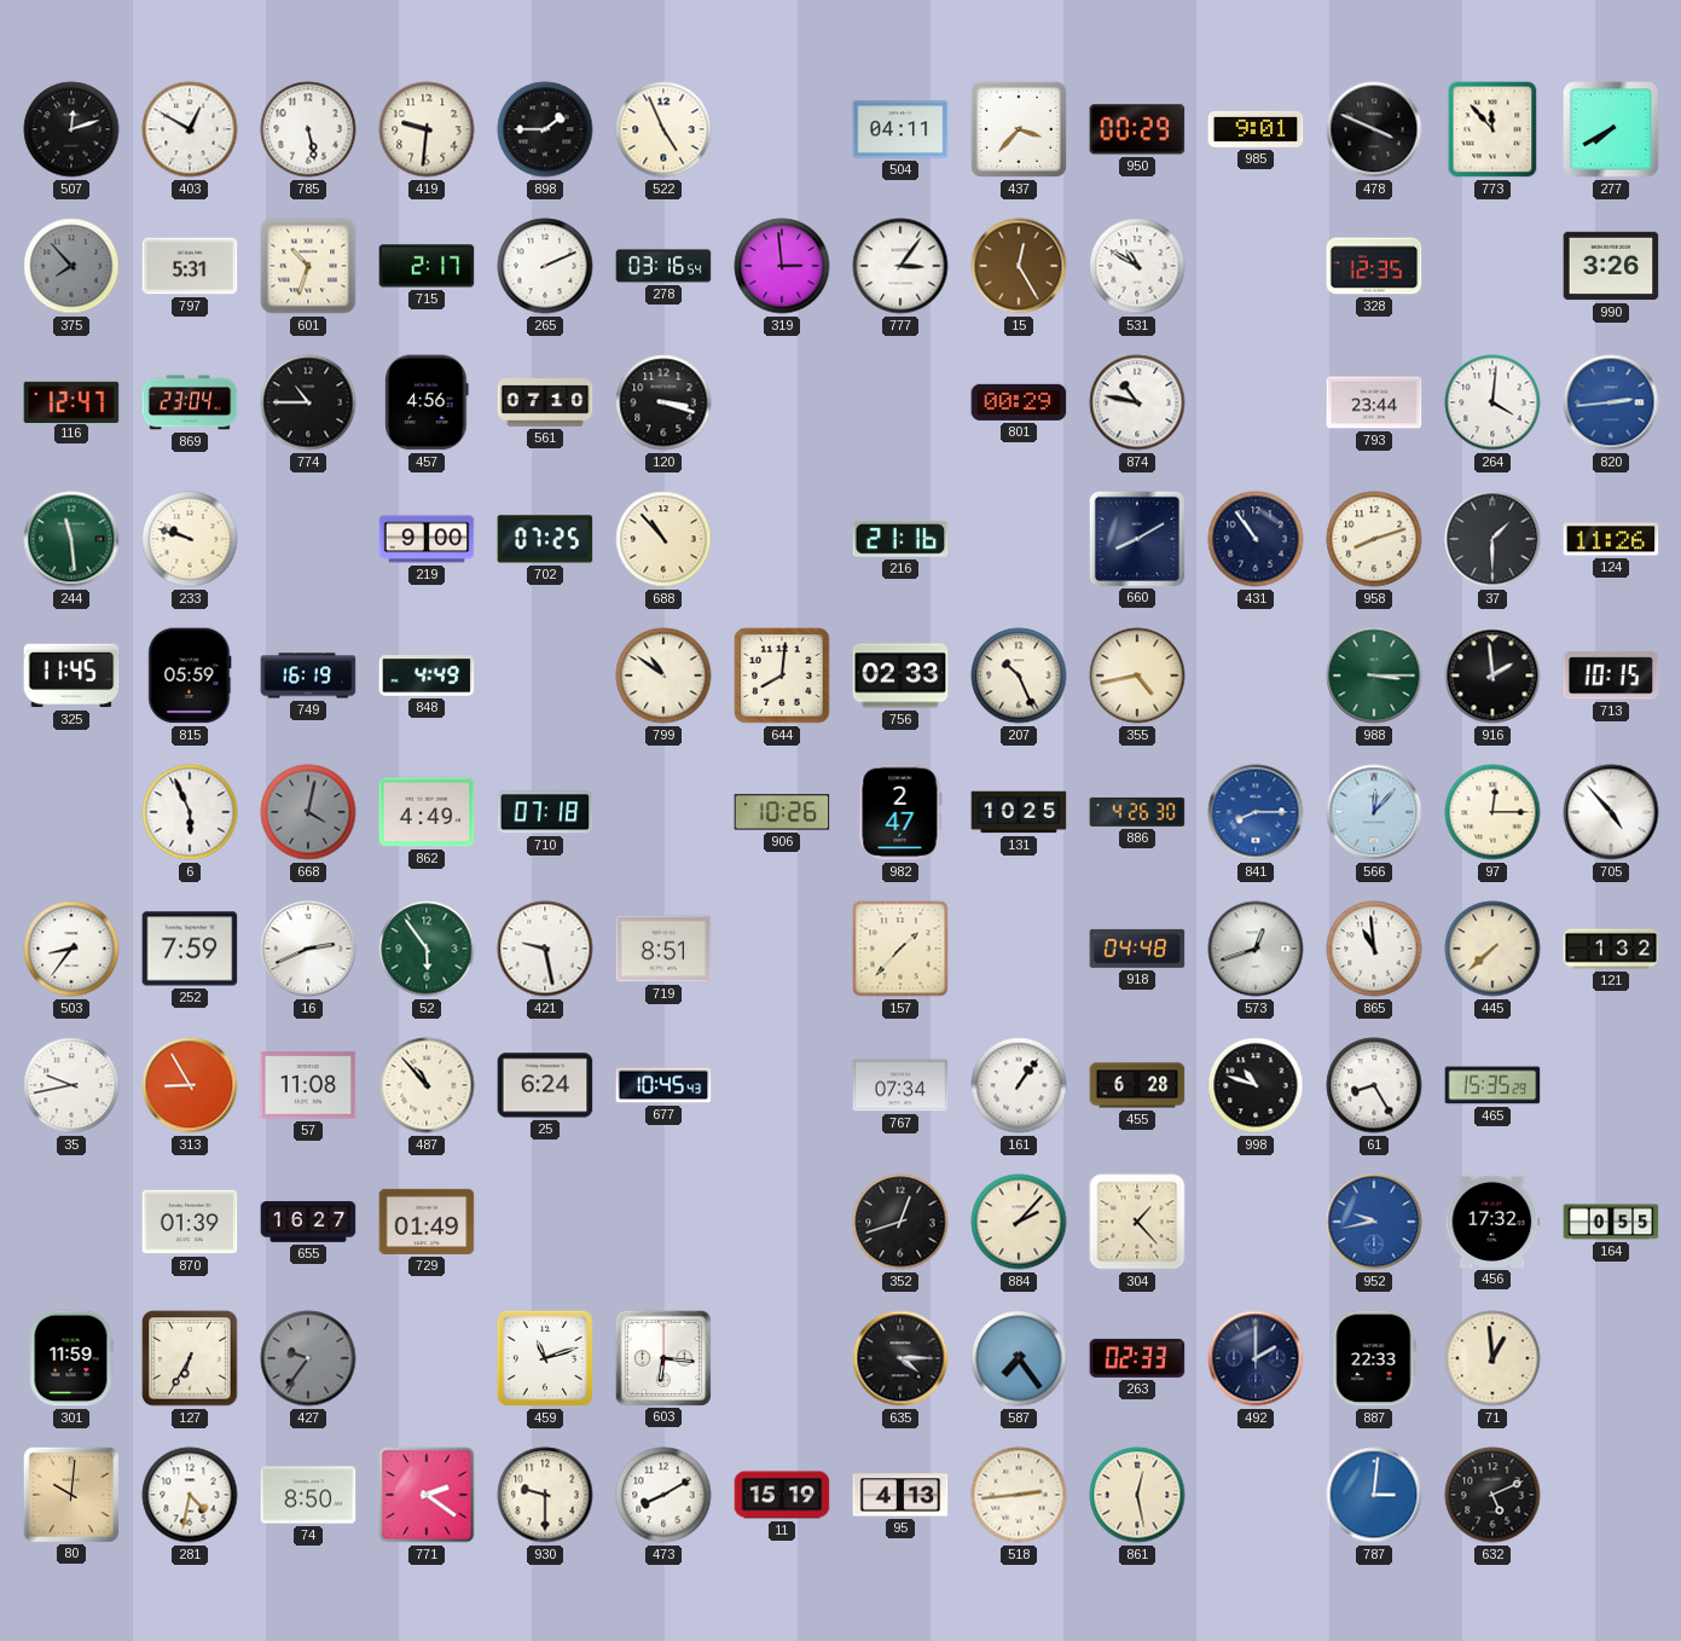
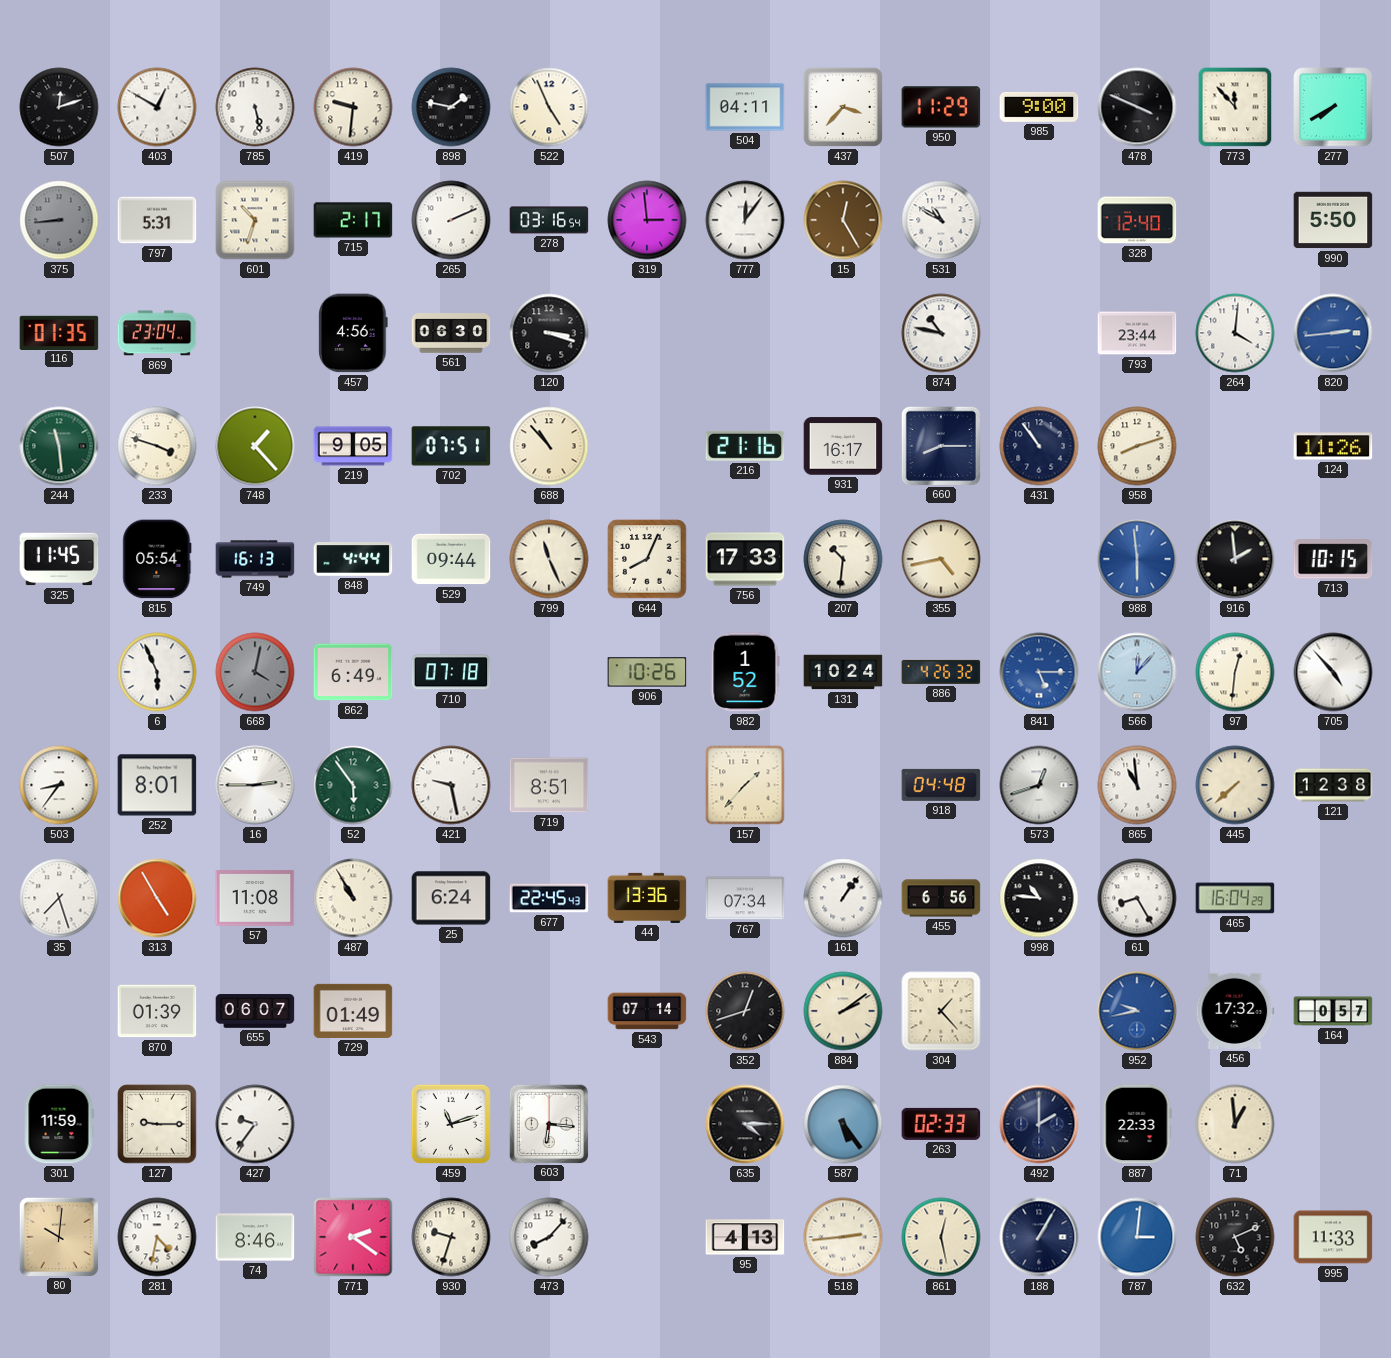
898: 1:45 -> 1:47
950: 00:29 -> 11:29
985: 9:01 -> 9:00
375: 7:53 -> 8:44
777: 3:06 -> 12:06
328: 12:35 -> 12:40
990: 3:26 -> 5:50
116: 12:47 -> 01:35
774: 10:45 -> none
561: 07:10 -> 06:30
801: 00:29 -> none
233: 9:48 -> 3:48
748: none -> 1:23
219: 9:00 -> 9:05
702: 07:25 -> 07:51
931: none -> 16:17
660: 8:10 -> 8:15
37: 1:30 -> none
815: 05:59 -> 05:54
749: 16:19 -> 16:13
848: 4:49 -> 4:44
529: none -> 09:44
799: 10:51 -> 11:26
644: 8:01 -> 8:04
756: 02:33 -> 17:33
207: 10:26 -> 10:31
988: 3:15 -> 5:59
988 dial: green -> blue
862: 4:49 -> 6:49
982: 2:47 -> 1:52
131: 10:25 -> 10:24
886: 4:26:30 -> 4:26:32
841: 8:15 -> 5:15
97: 12:15 -> 12:31
252: 7:59 -> 8:01
16: 2:41 -> 2:45
121: 1:32 -> 12:38
35: 9:43 -> 7:27
313: 8:55 -> 4:55
487: 10:53 -> 10:55
677: 10:45 -> 22:45
44: none -> 13:36
455: 6:28 -> 6:56
998: 10:48 -> 10:46
465: 15:35 -> 16:04
655: 16:27 -> 06:07
543: none -> 07:14
884: 2:07 -> 2:09
164: 0:55 -> 0:57
127: 6:35 -> 9:15
427 dial: grey -> white
587: 7:24 -> 5:24
74: 8:50 -> 8:46
930: 9:30 -> 9:33
473: 8:10 -> 8:07
11: 15:19 -> none
188: none -> 1:05
995: none -> 11:33
